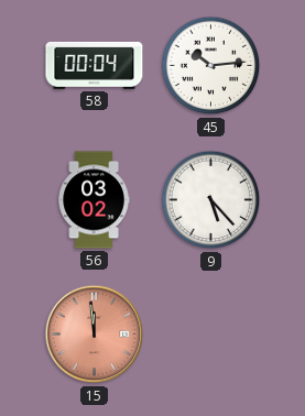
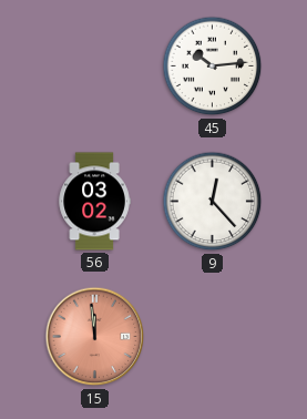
58: 00:04 -> none
9: 5:23 -> 12:23
